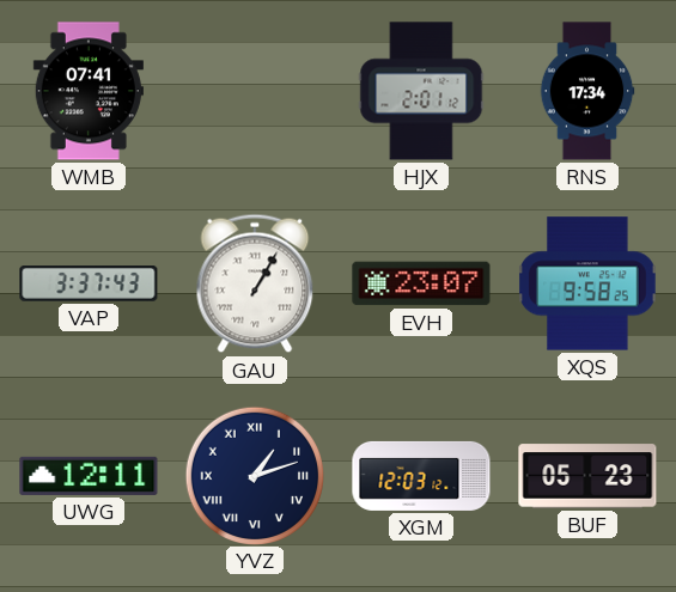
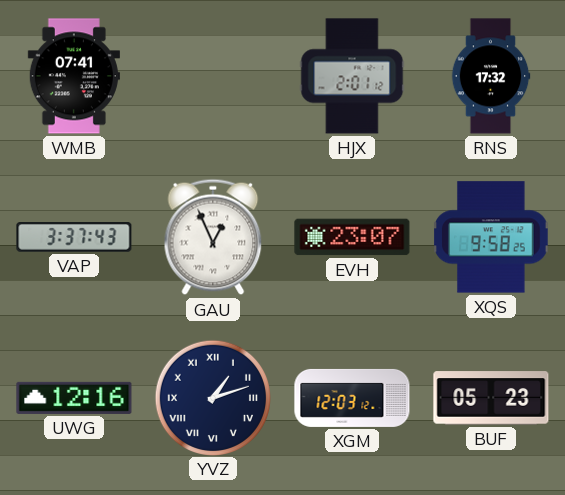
RNS: 17:34 -> 17:32
GAU: 1:05 -> 12:56
UWG: 12:11 -> 12:16
